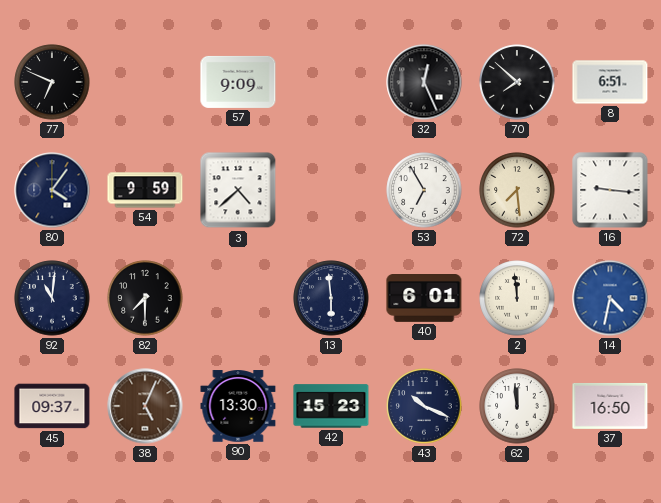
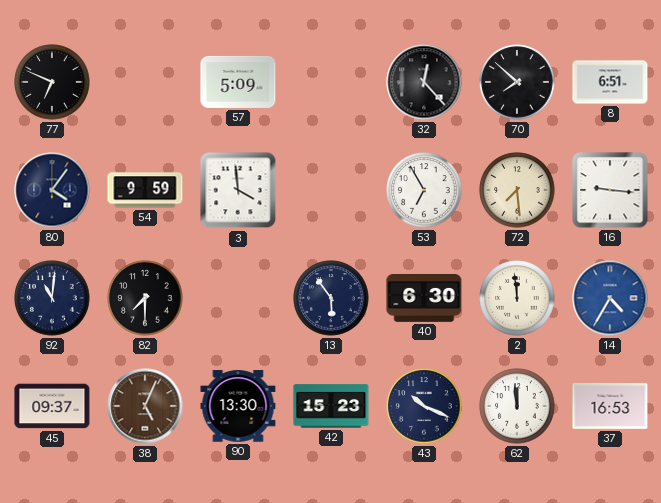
57: 9:09 -> 5:09
32: 12:26 -> 12:23
3: 4:38 -> 3:59
13: 5:59 -> 5:54
40: 6:01 -> 6:30
14: 4:32 -> 4:35
37: 16:50 -> 16:53
